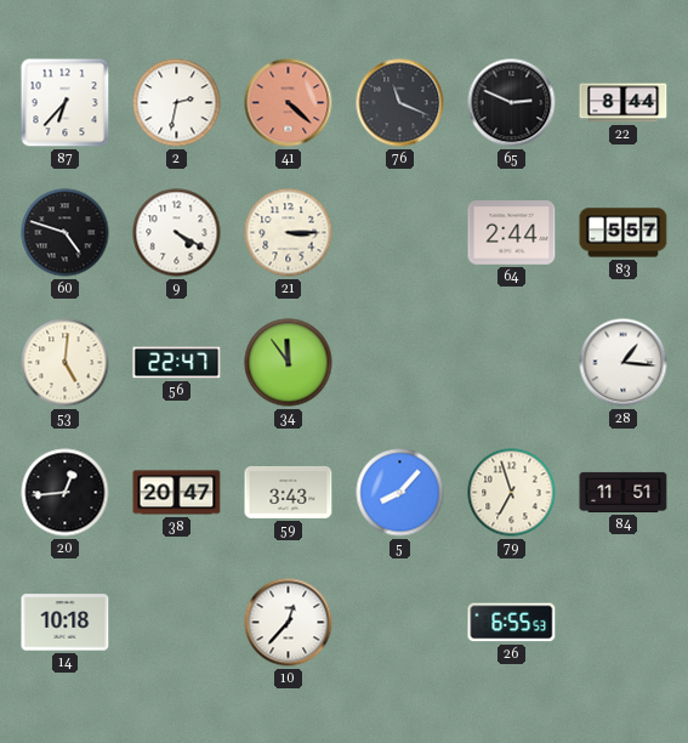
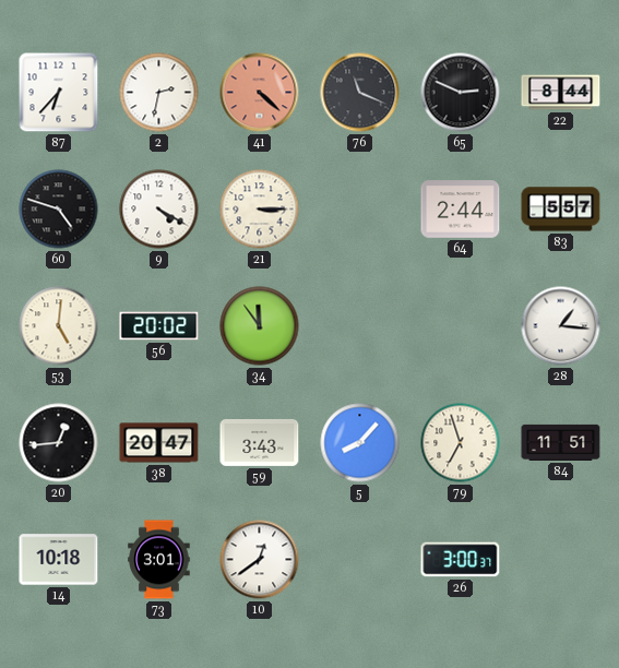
56: 22:47 -> 20:02
73: none -> 3:01
10: 12:37 -> 12:39
26: 6:55 -> 3:00
